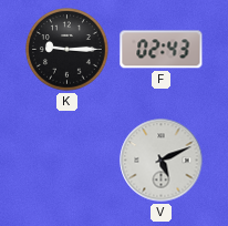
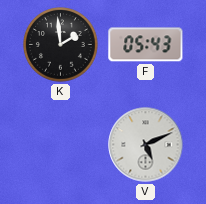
K: 9:15 -> 1:59
F: 02:43 -> 05:43
